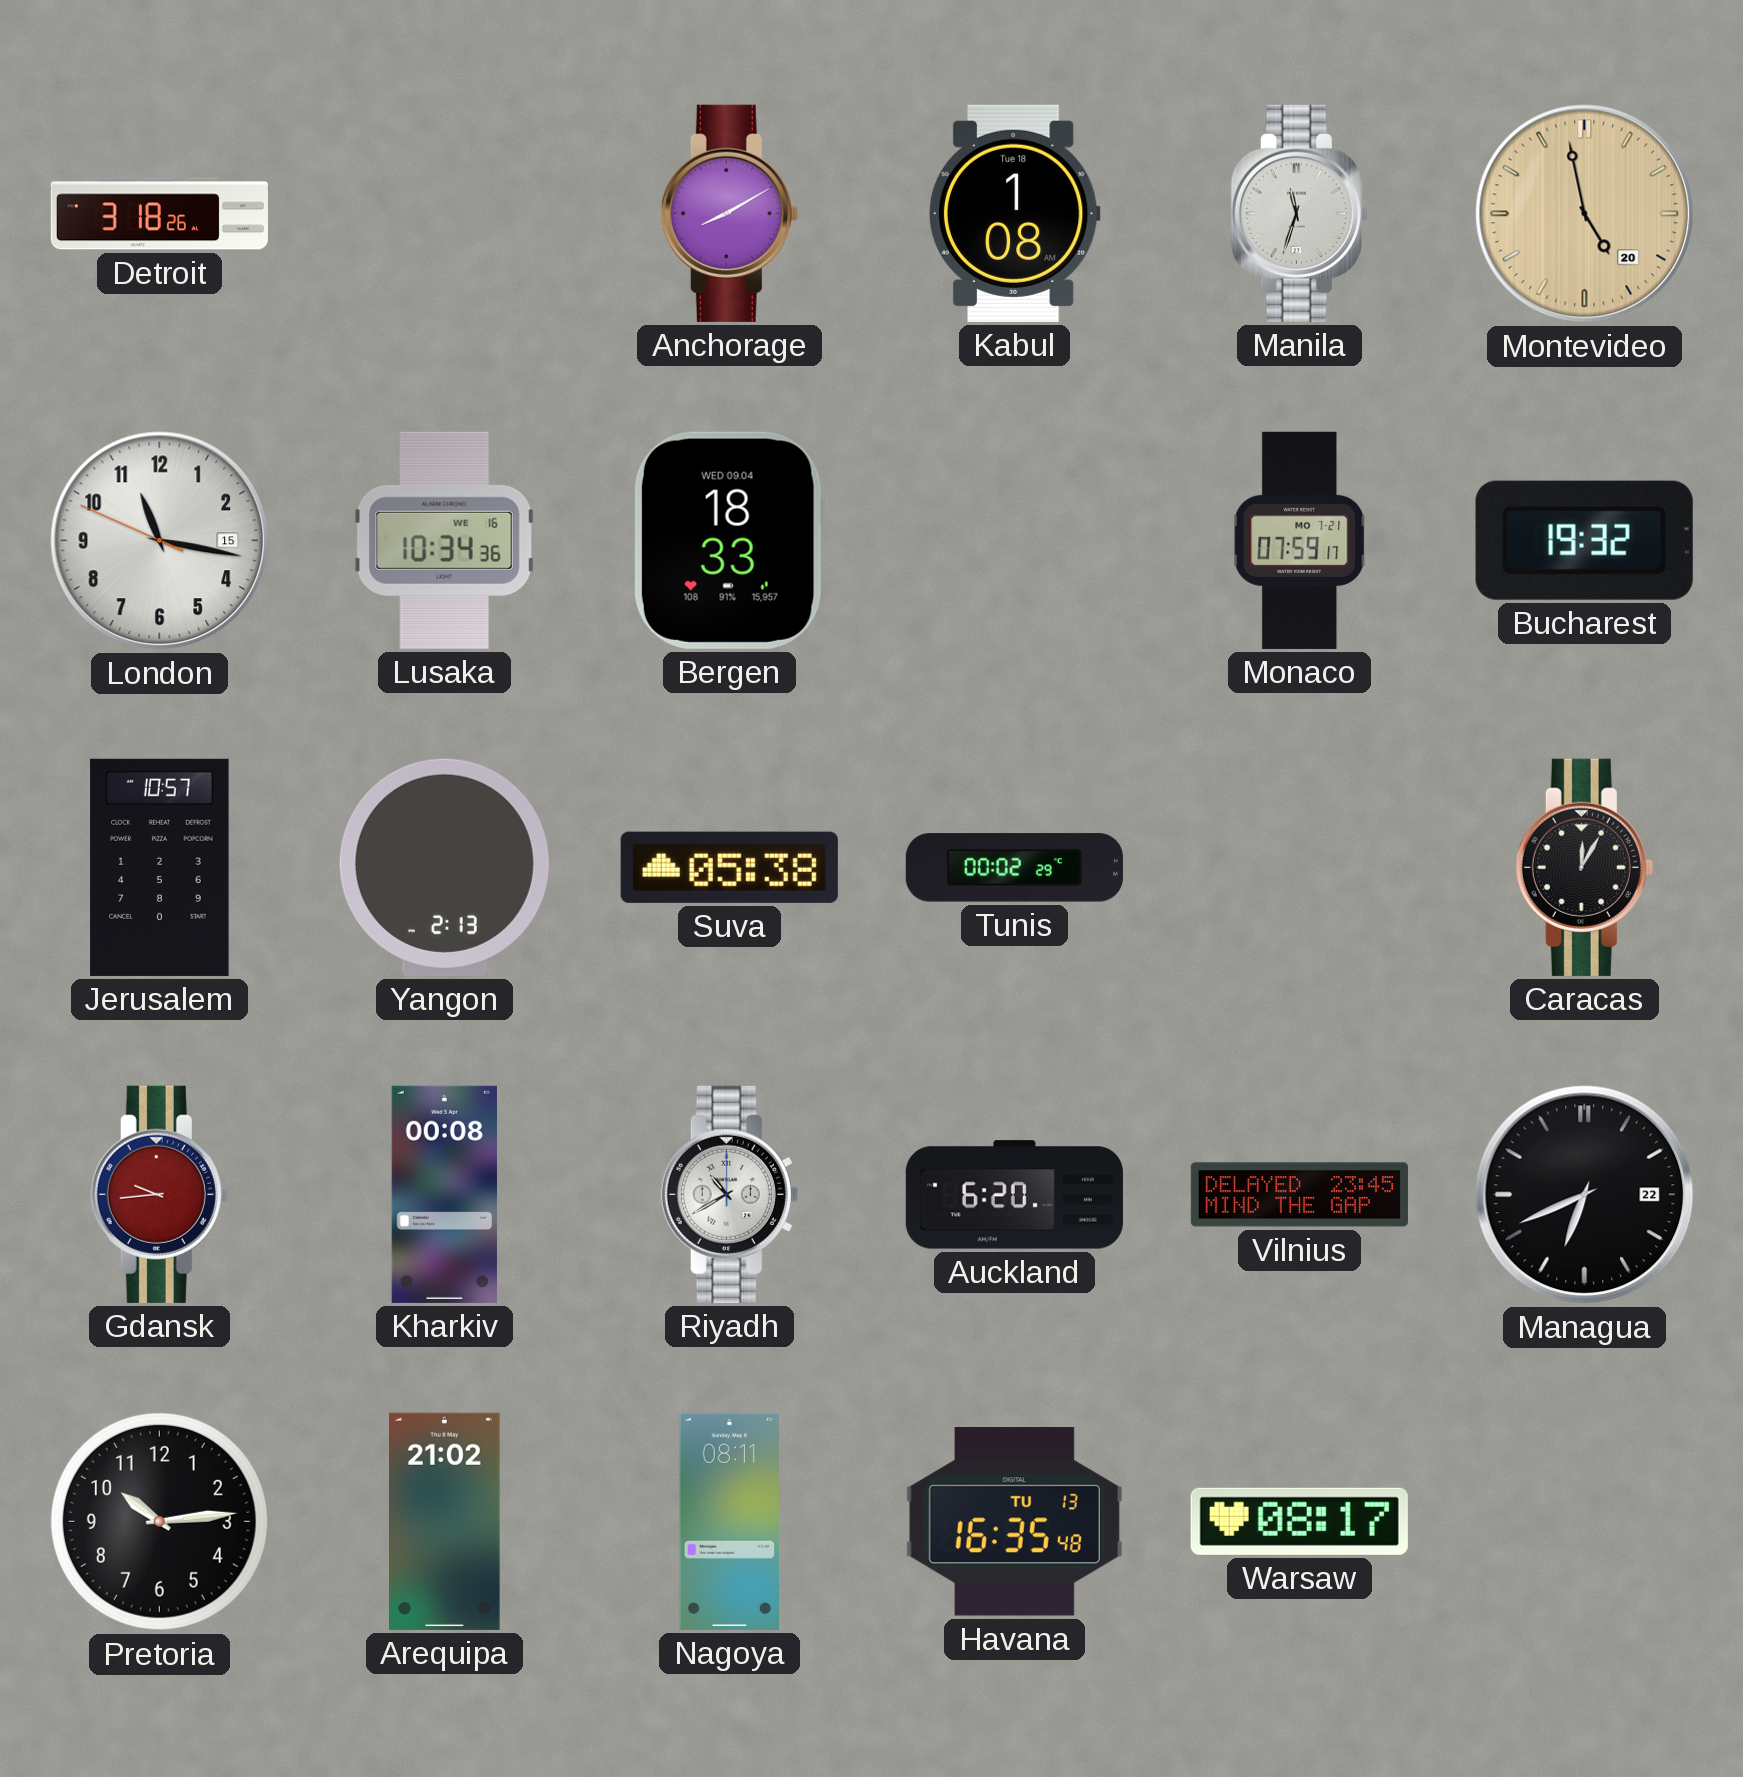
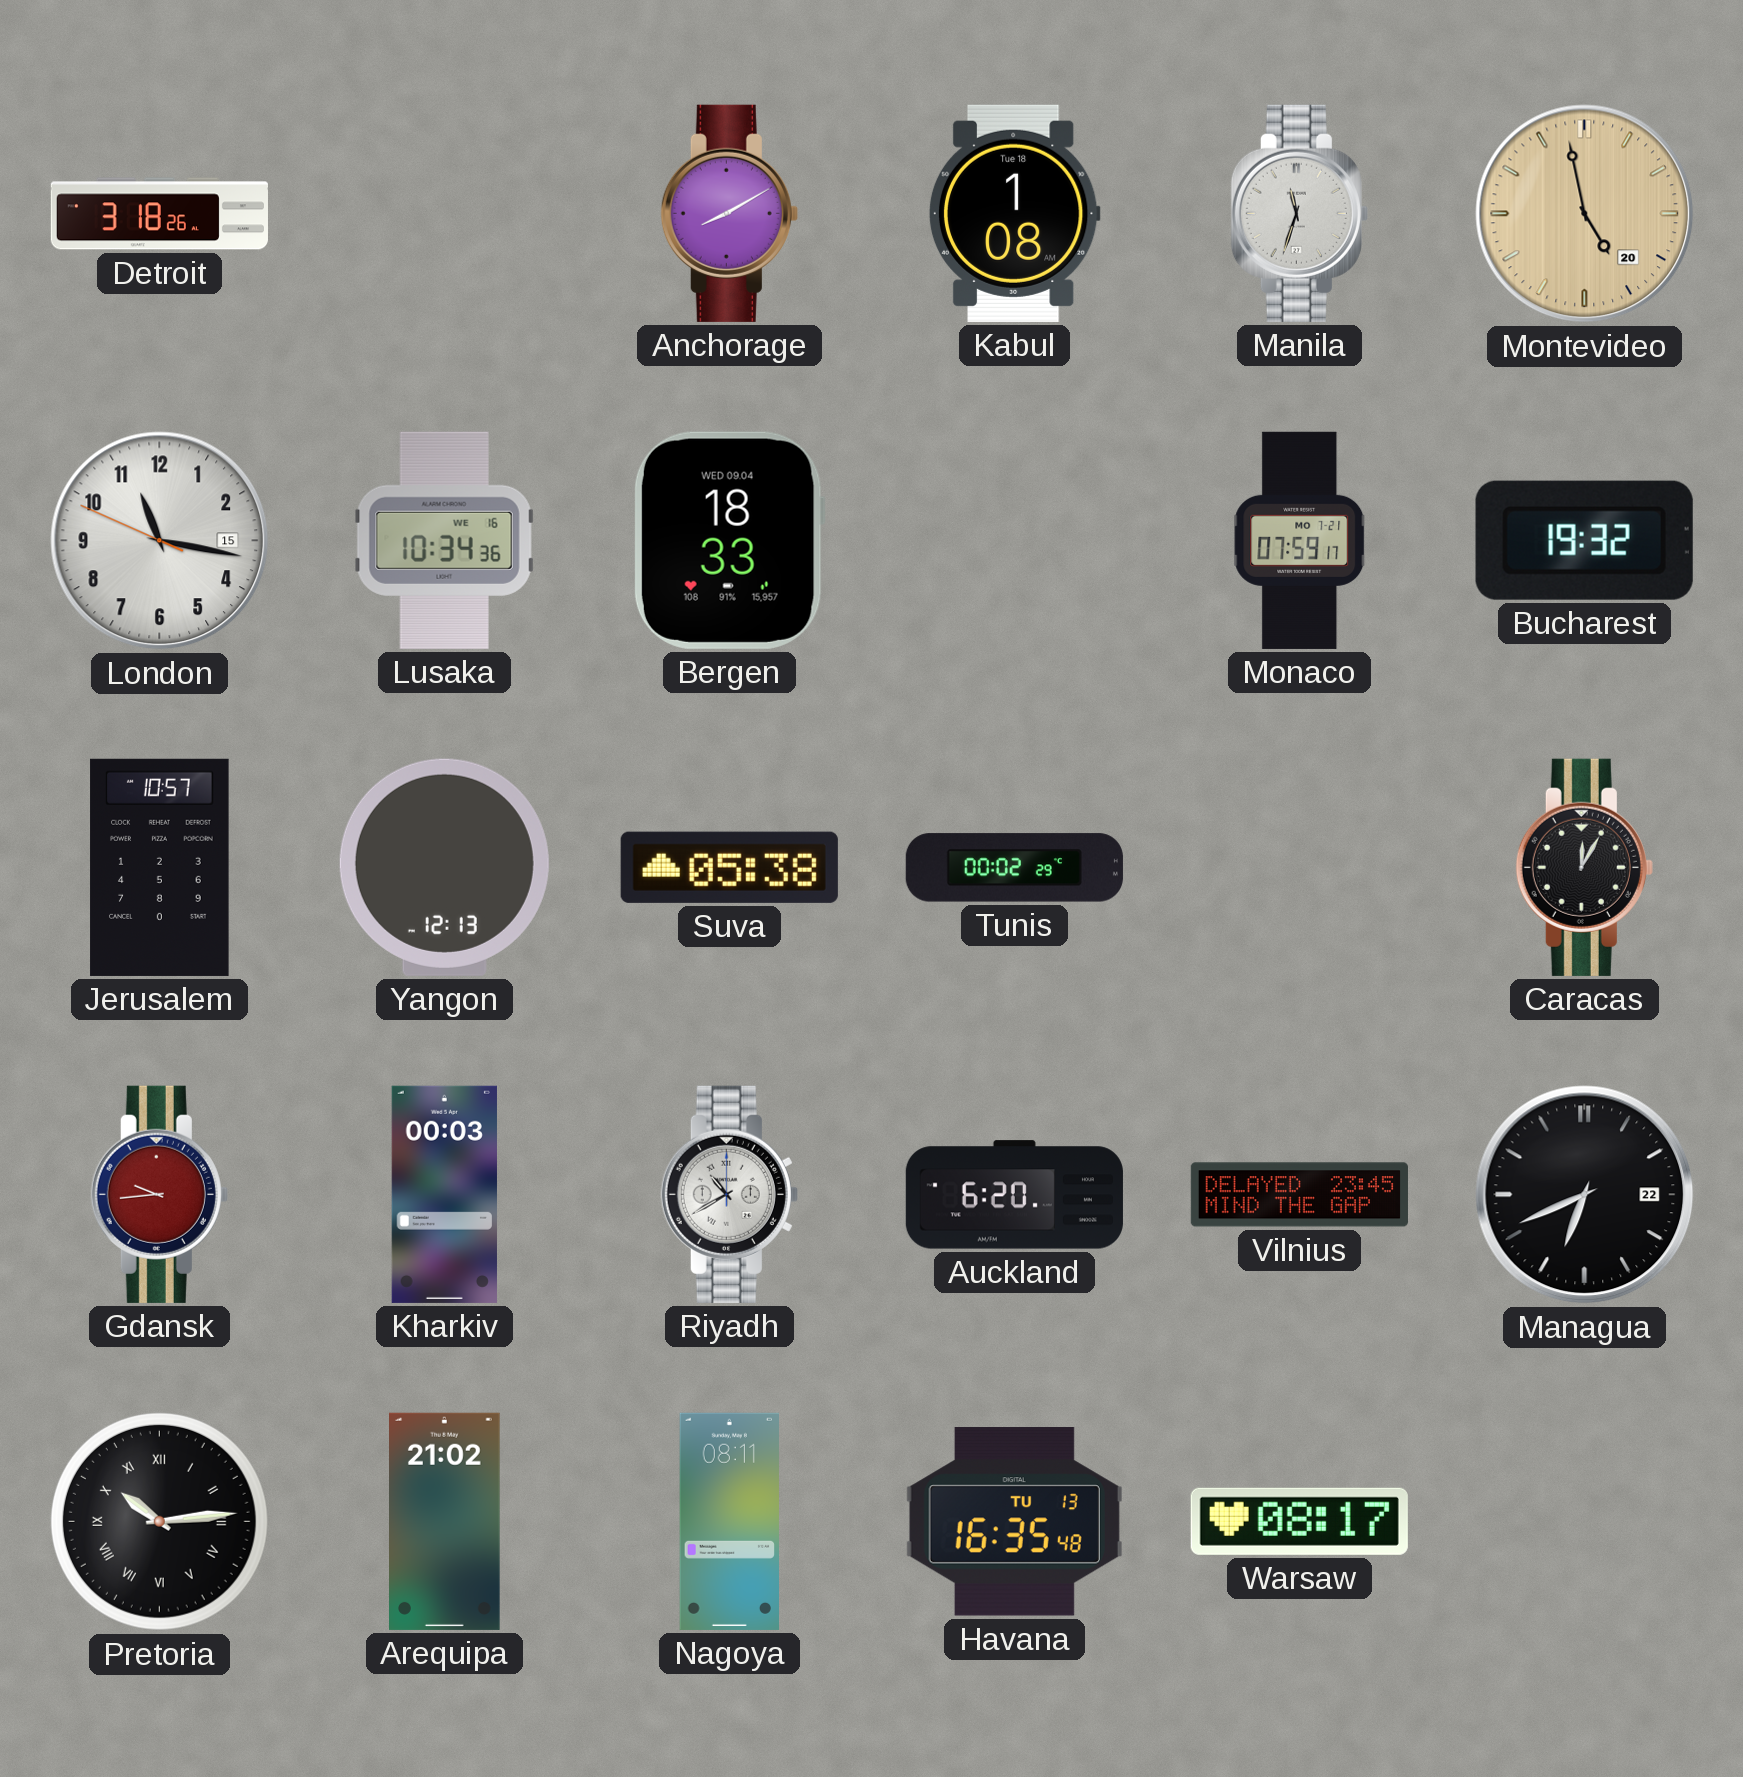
Yangon: 2:13 -> 12:13
Kharkiv: 00:08 -> 00:03
Pretoria numerals: Arabic -> Roman
